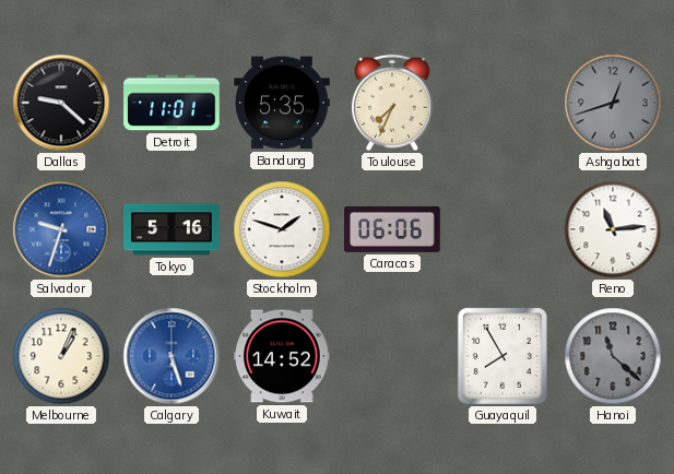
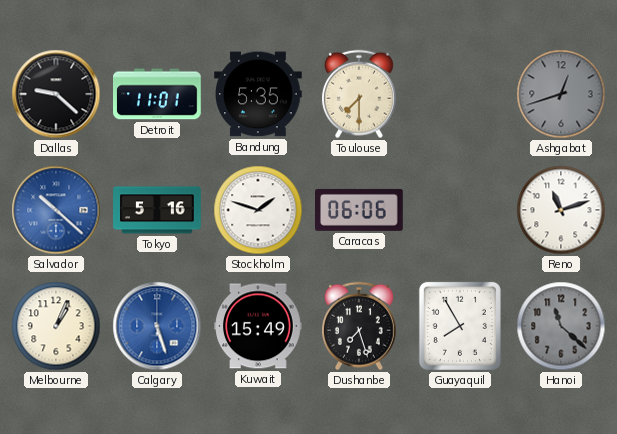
Toulouse: 7:34 -> 7:30
Salvador: 9:33 -> 10:22
Reno: 11:14 -> 11:12
Kuwait: 14:52 -> 15:49
Dushanbe: none -> 7:27
